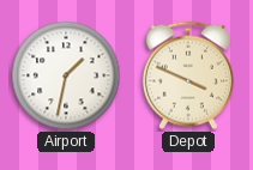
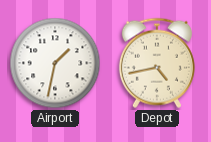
Depot: 3:49 -> 4:43
